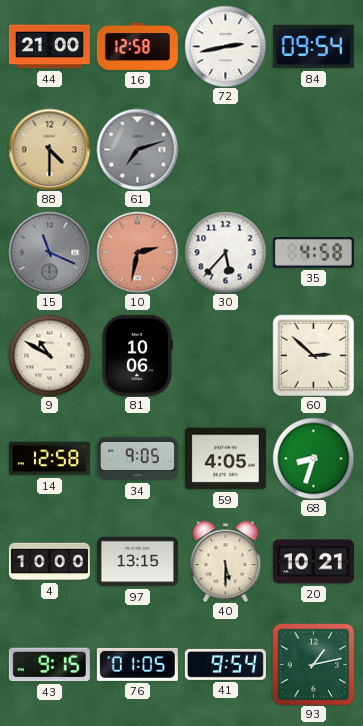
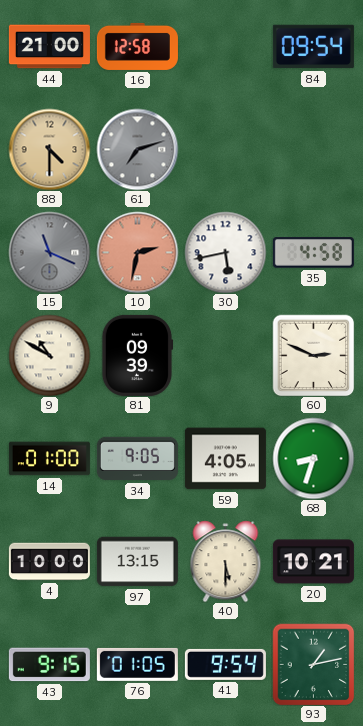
72: 2:43 -> none
30: 5:37 -> 5:43
81: 10:06 -> 09:39
60: 2:52 -> 2:49
14: 12:58 -> 01:00
